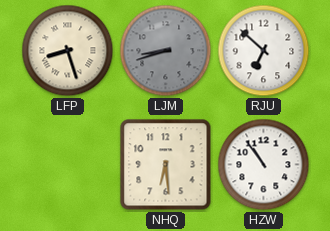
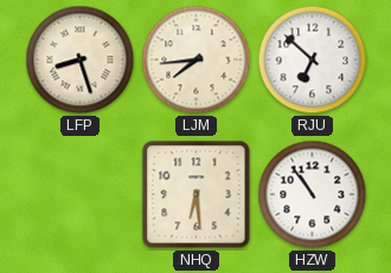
LJM: 8:42 -> 7:44
LJM dial: grey -> cream
